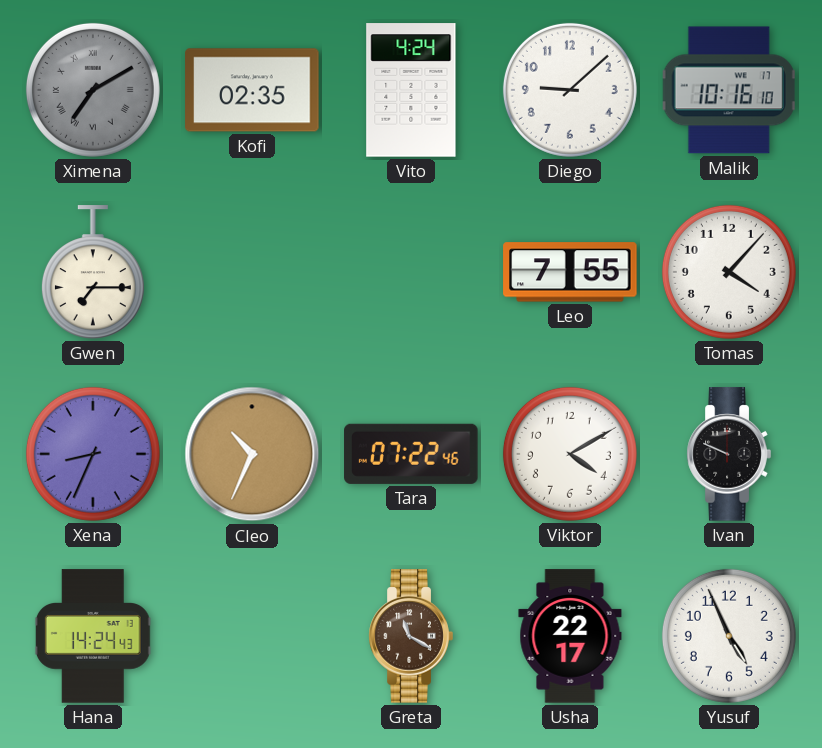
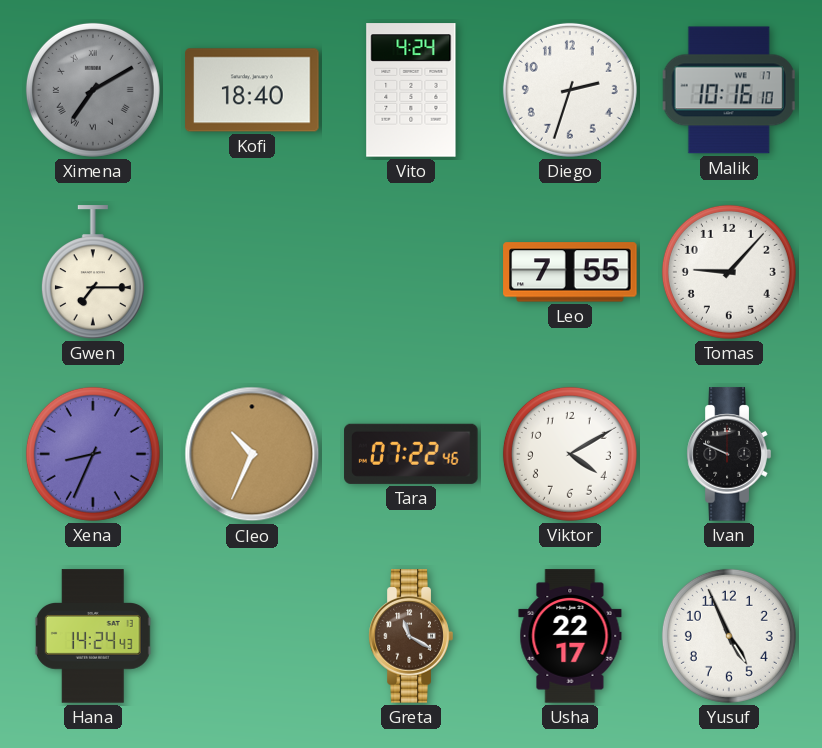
Kofi: 02:35 -> 18:40
Diego: 9:08 -> 2:33
Tomas: 4:07 -> 9:07
